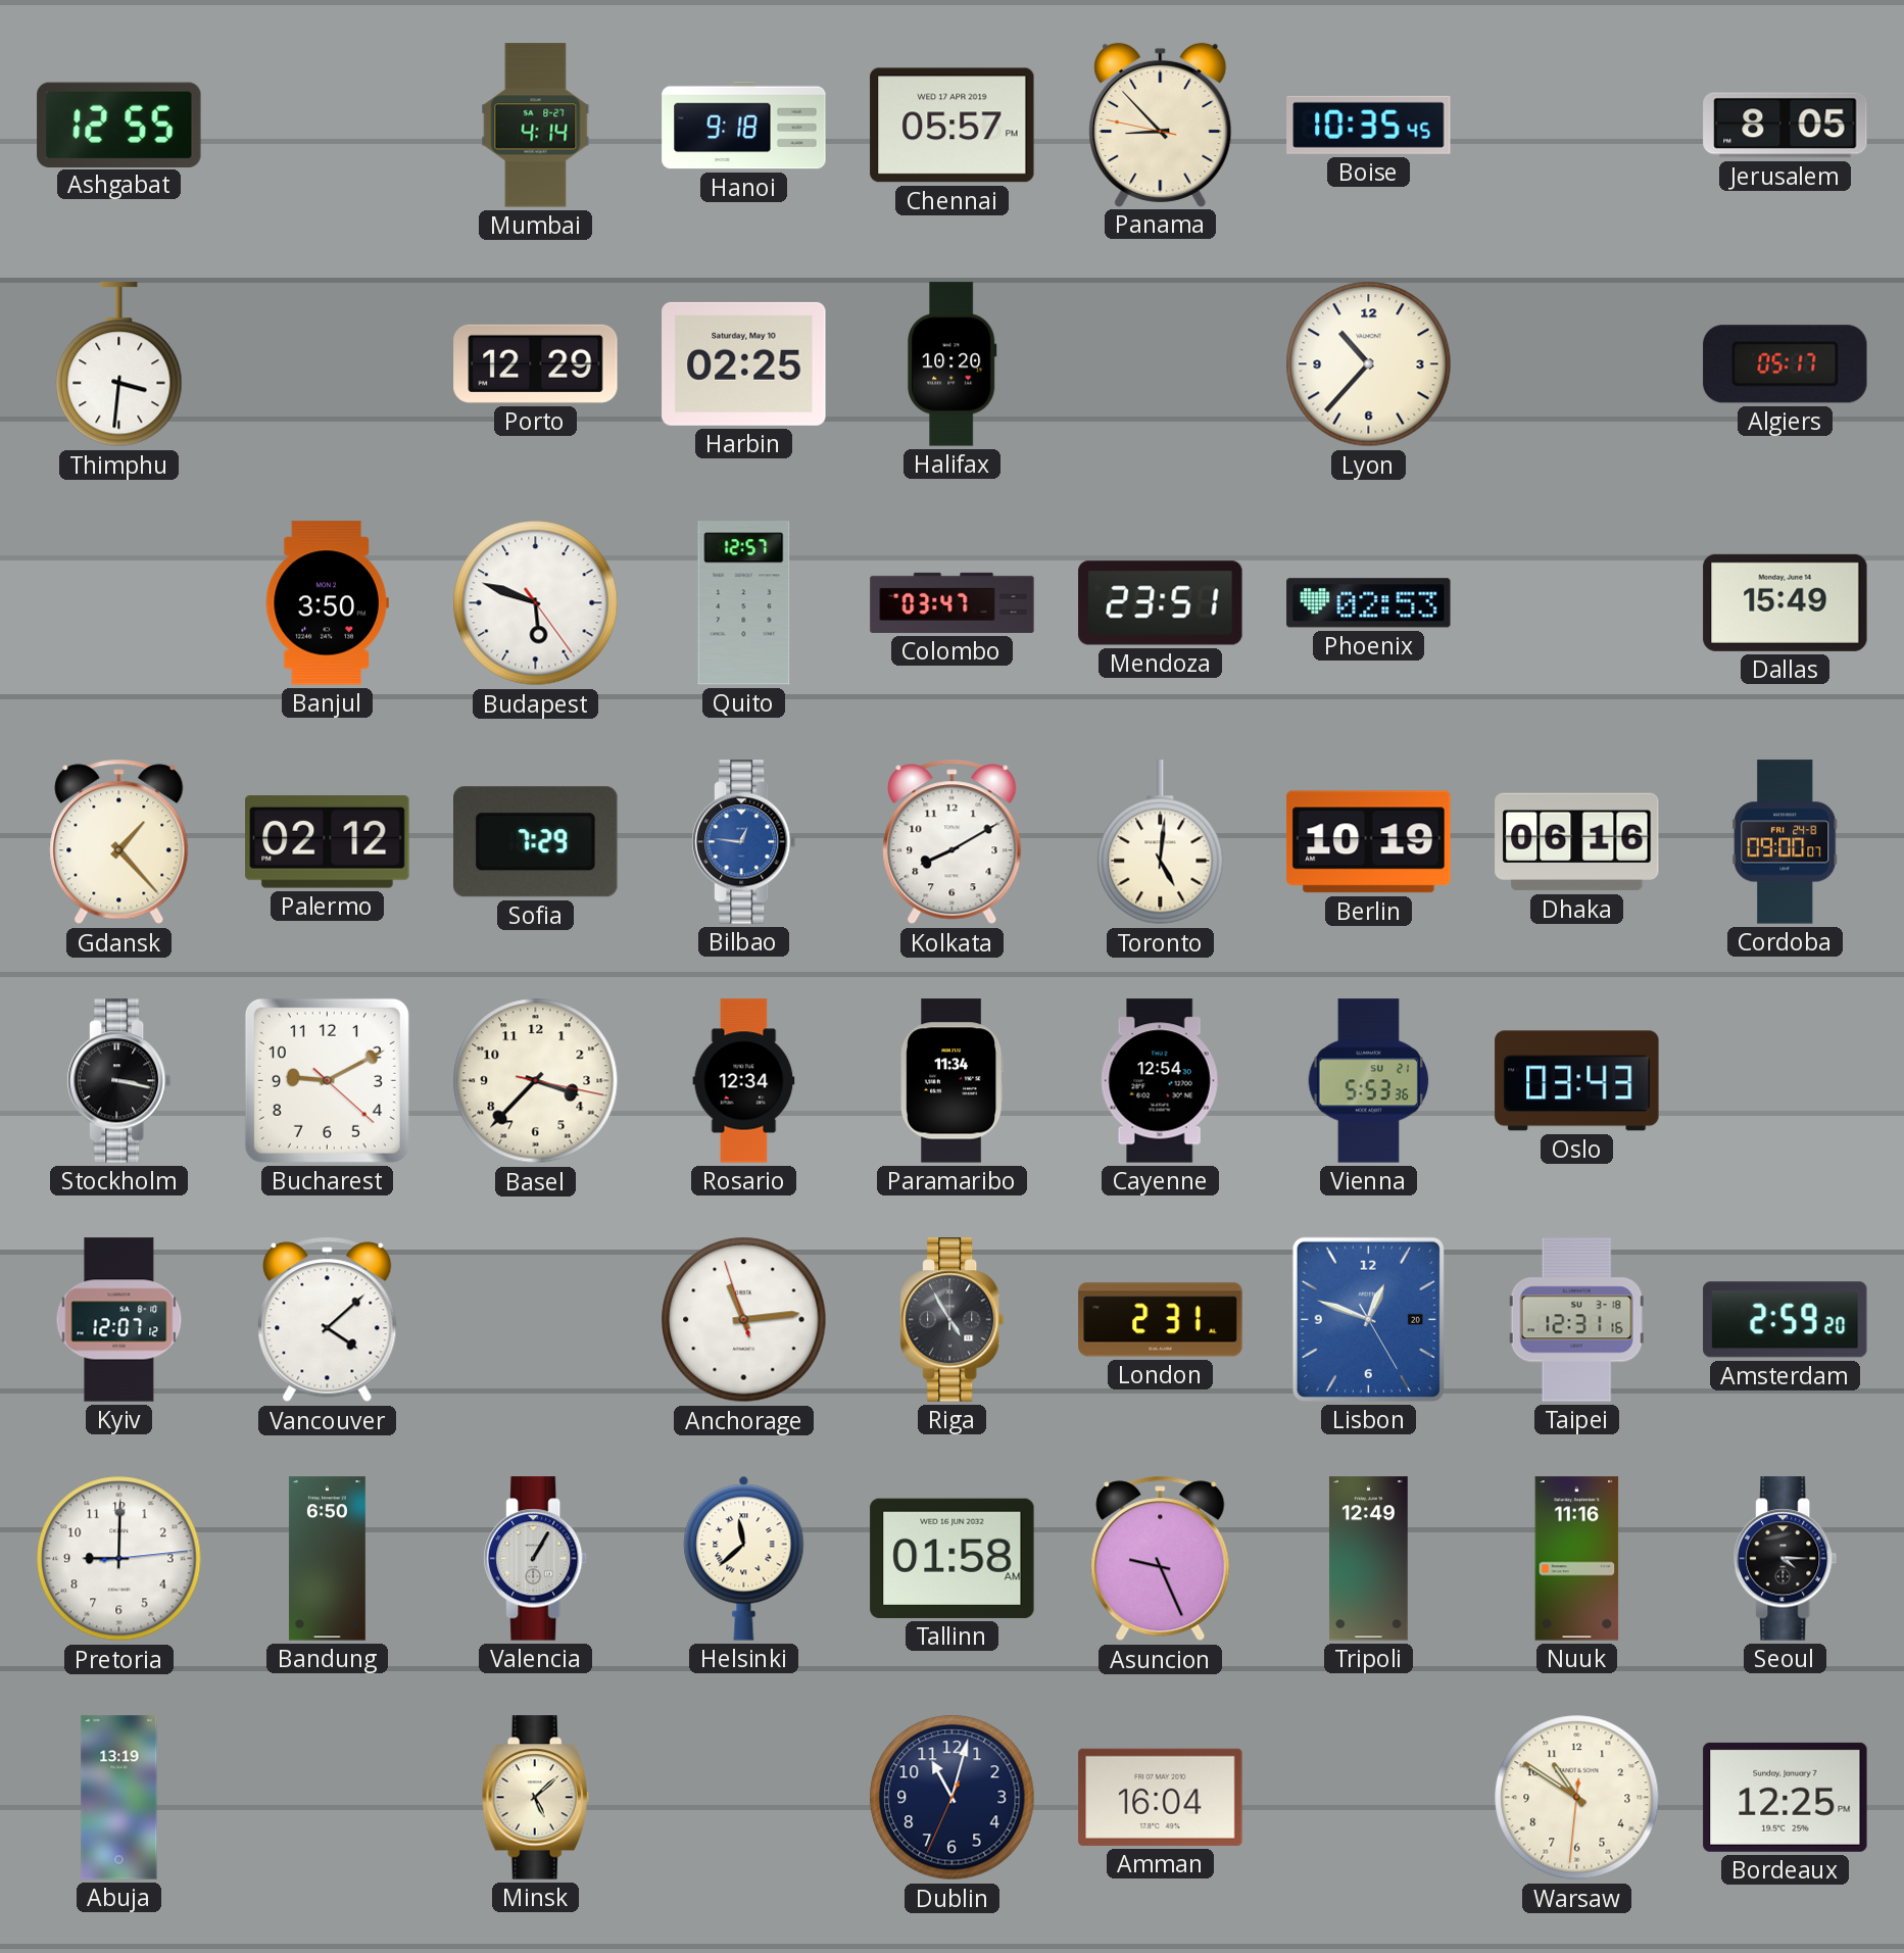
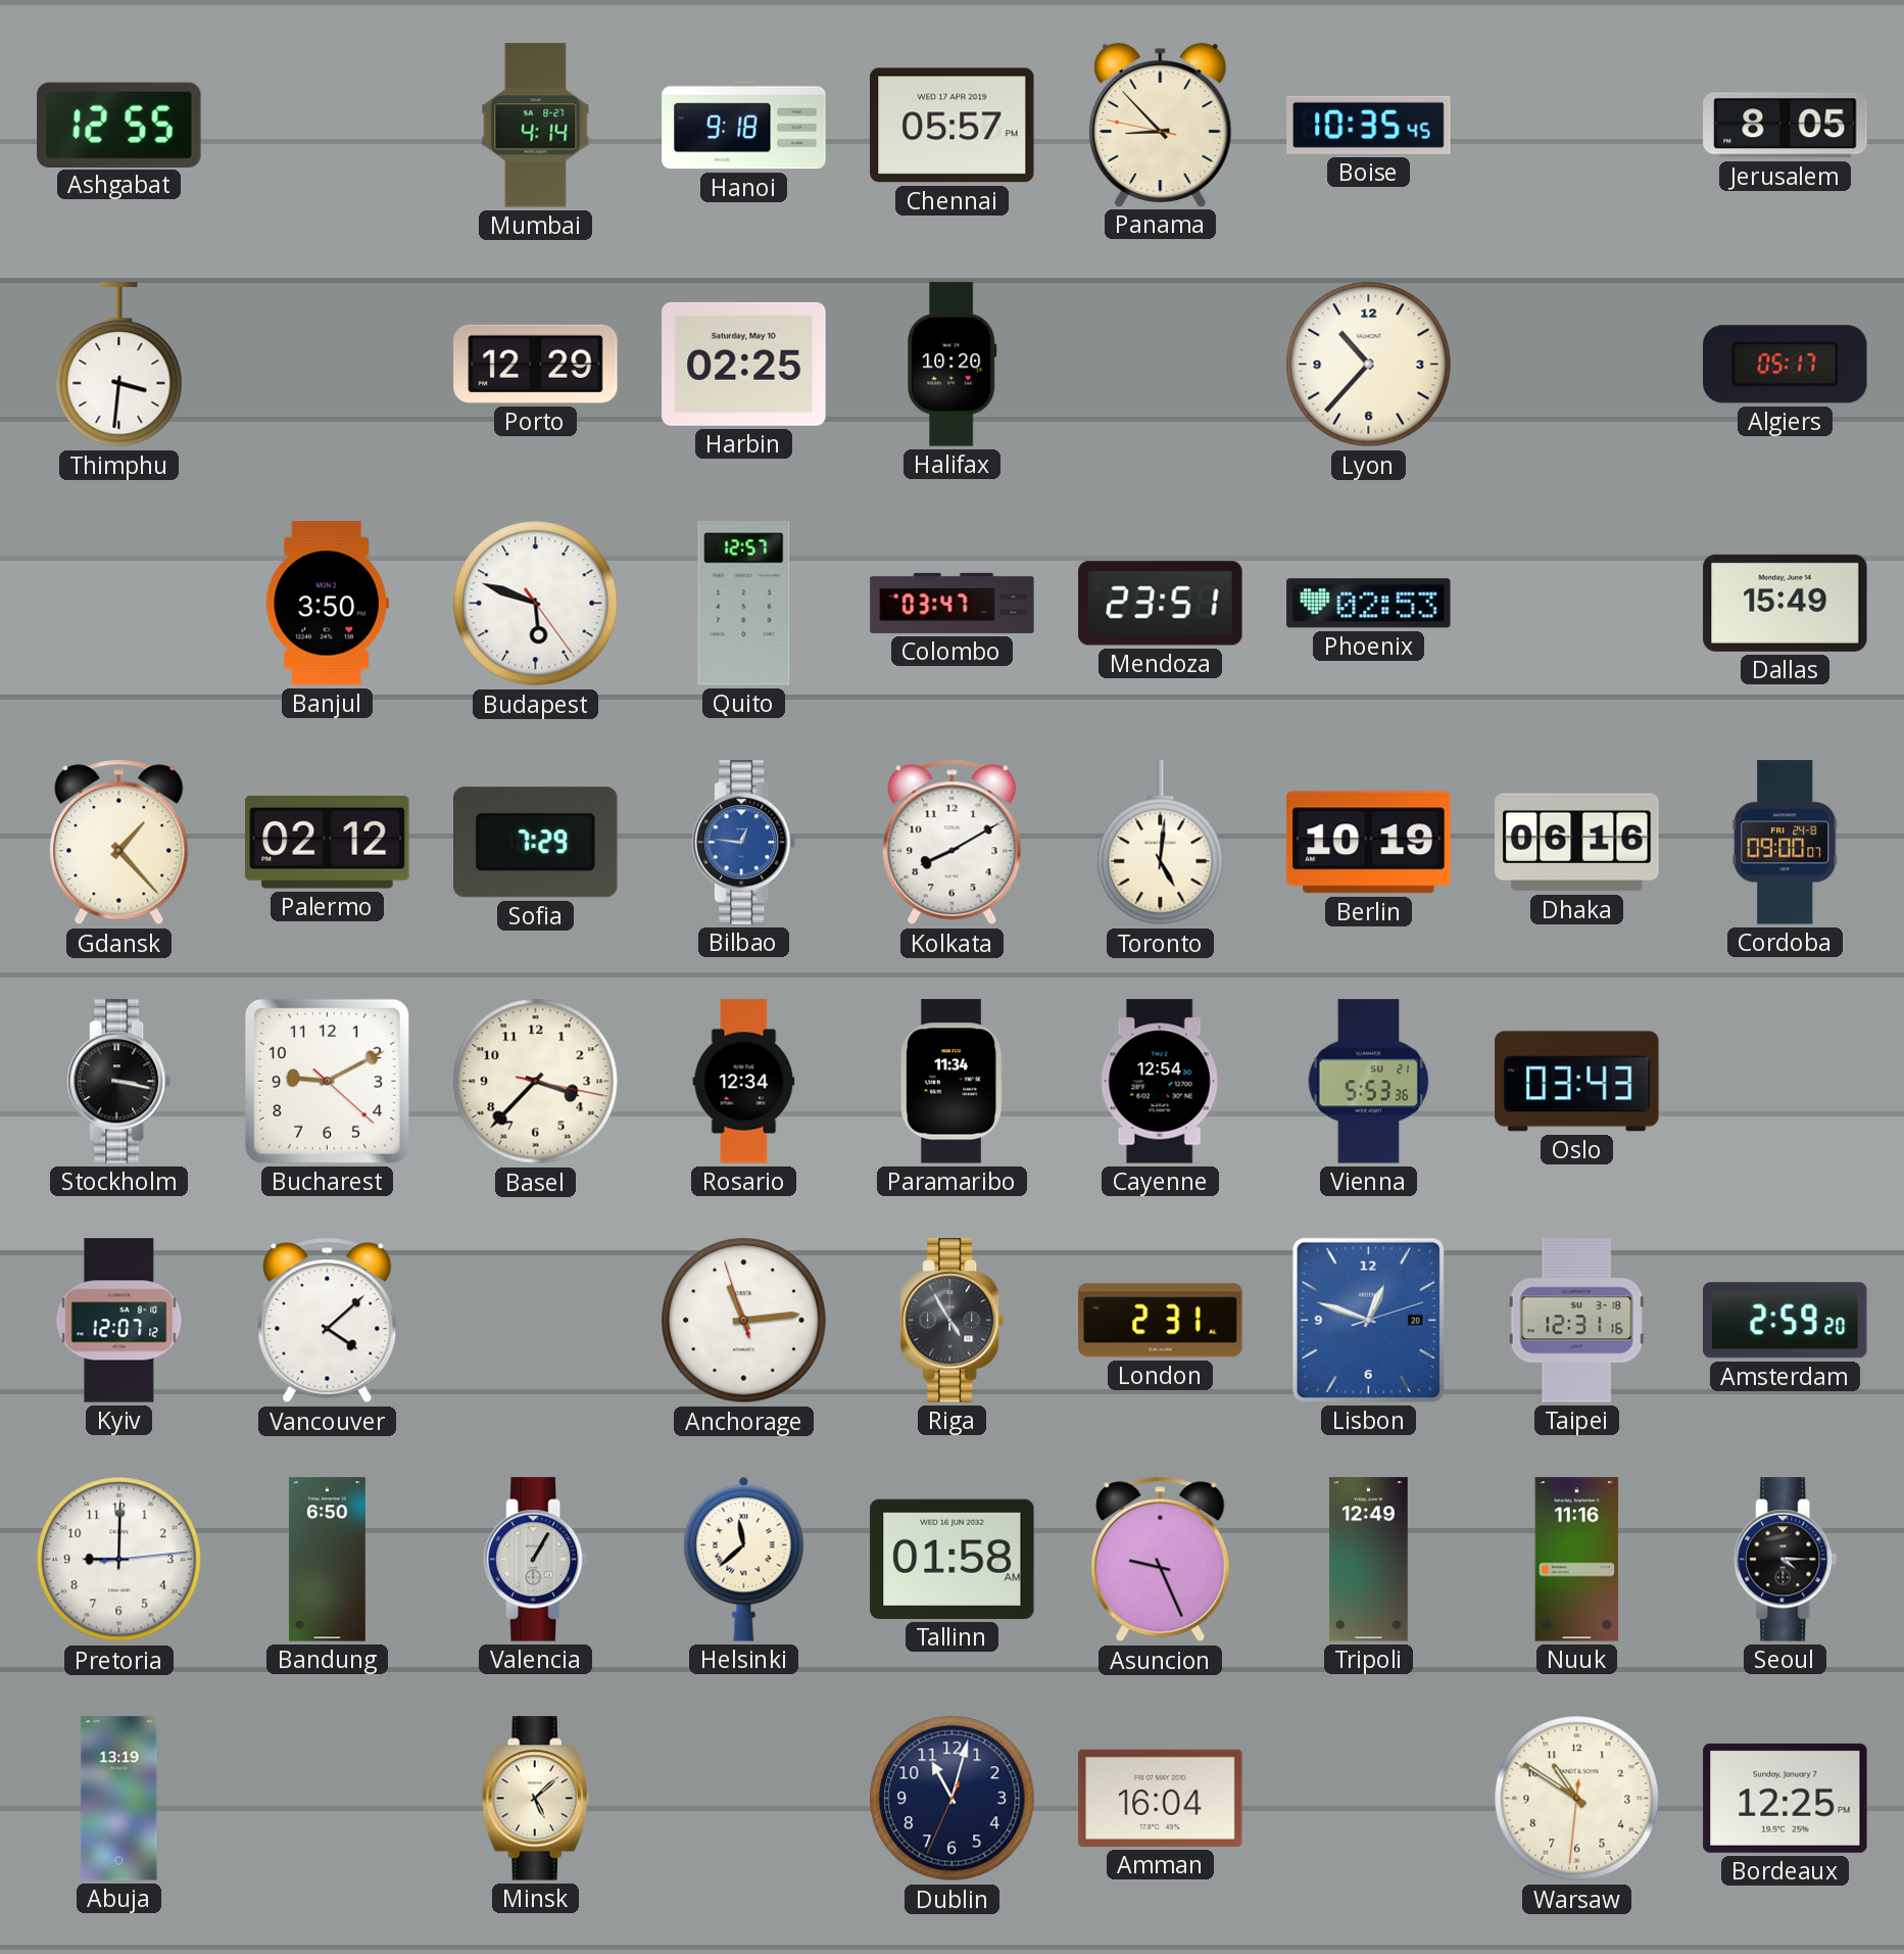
Lisbon: 12:48:25 -> 12:48:12
